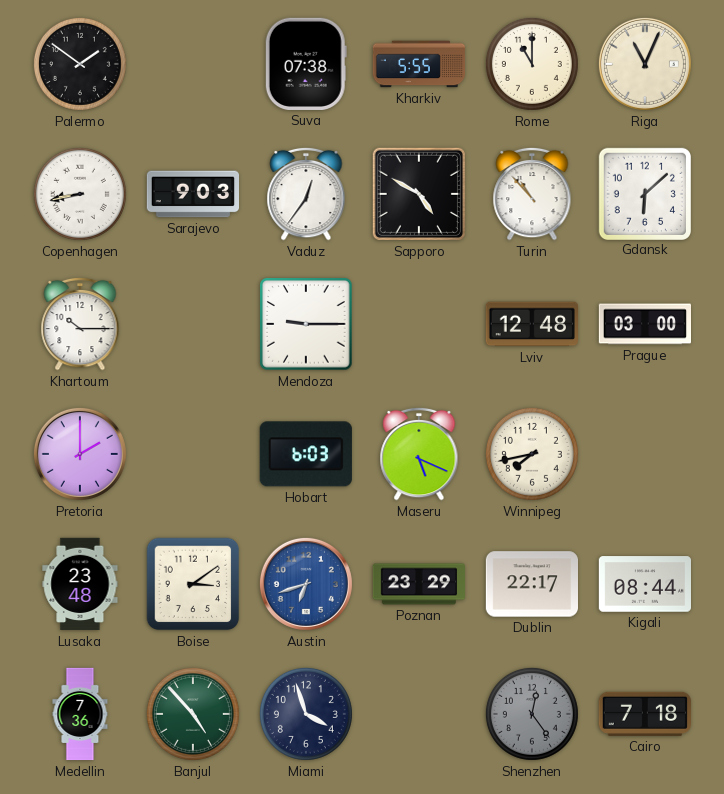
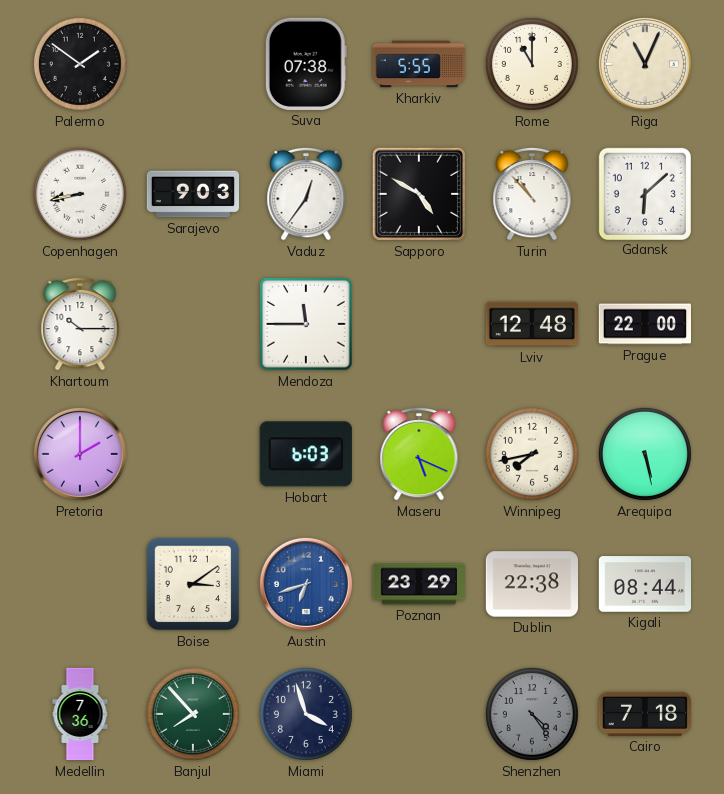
Mendoza: 9:15 -> 11:45
Prague: 03:00 -> 22:00
Arequipa: none -> 5:28
Lusaka: 23:48 -> none
Dublin: 22:17 -> 22:38
Banjul: 4:53 -> 7:53
Shenzhen: 12:24 -> 4:24
